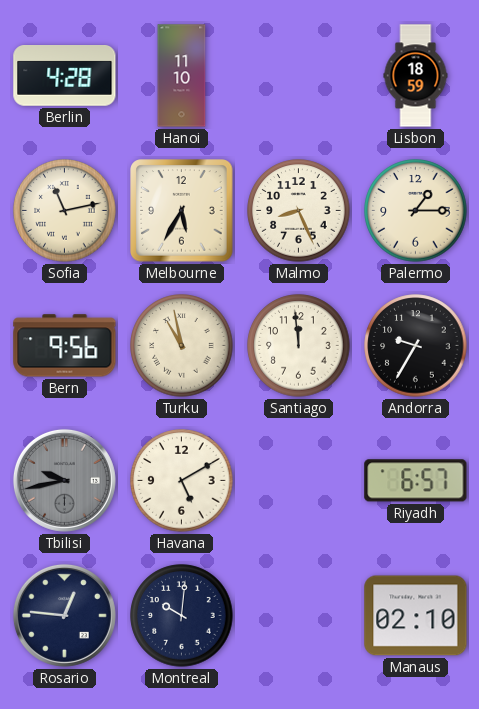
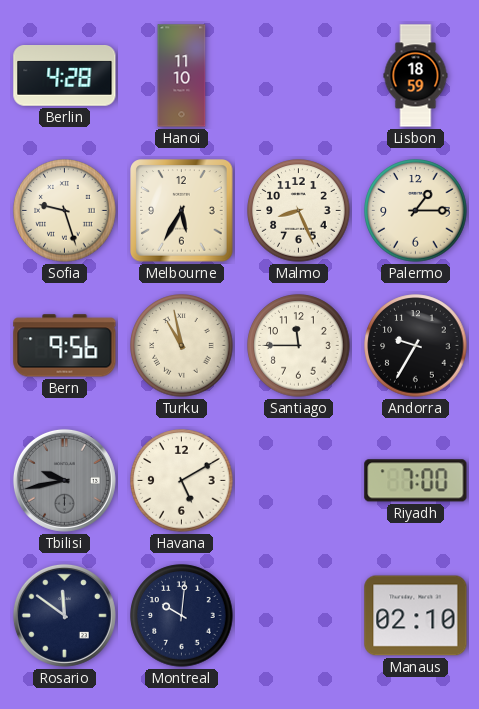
Sofia: 11:13 -> 9:27
Santiago: 11:59 -> 11:45
Riyadh: 6:57 -> 7:00
Rosario: 12:46 -> 11:51
